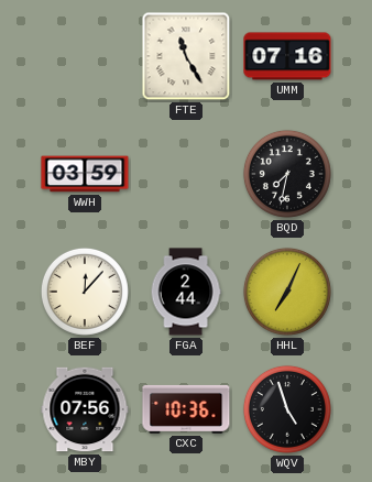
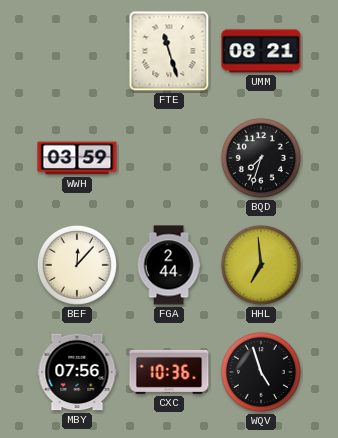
FTE: 11:25 -> 11:27
UMM: 07:16 -> 08:21
BQD: 7:32 -> 7:33
HHL: 7:04 -> 6:59
